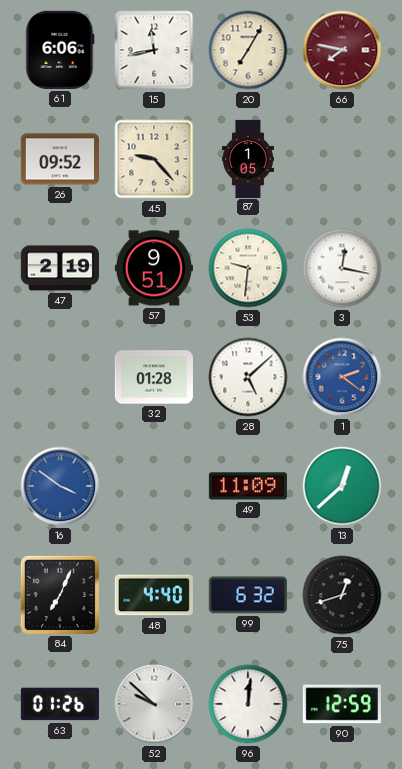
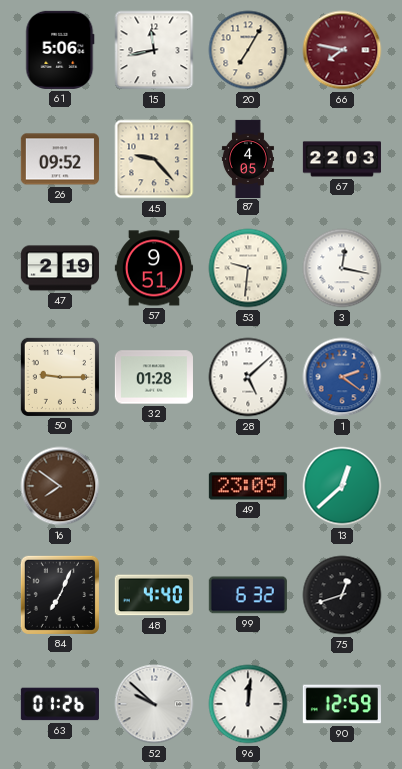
61: 6:06 -> 5:06
87: 1:05 -> 4:05
67: none -> 22:03
50: none -> 9:15
16: 3:51 -> 7:51
16 dial: blue -> brown
49: 11:09 -> 23:09
